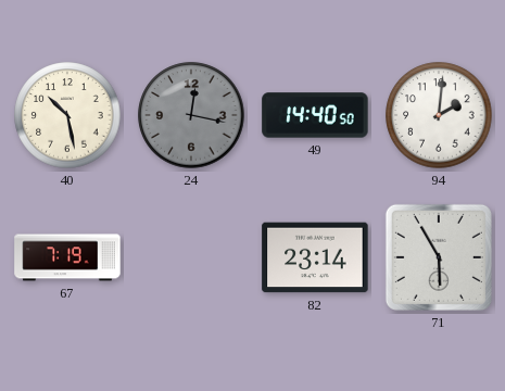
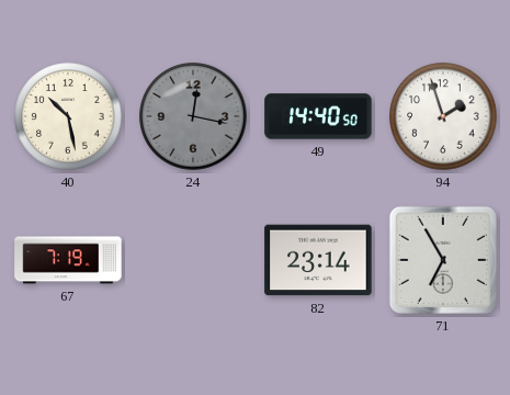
94: 2:01 -> 1:57
71: 5:55 -> 6:55
